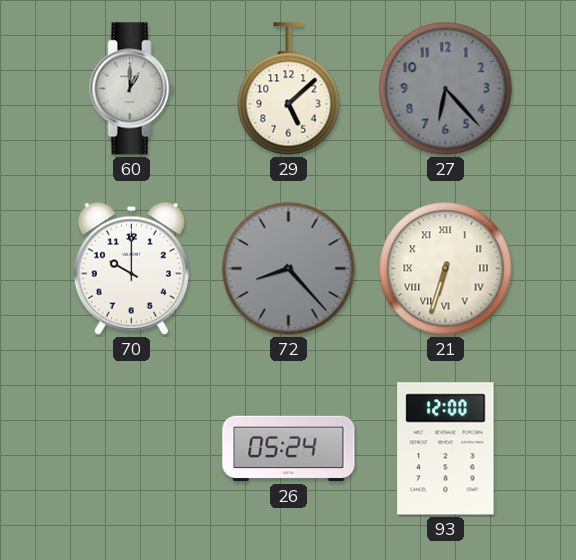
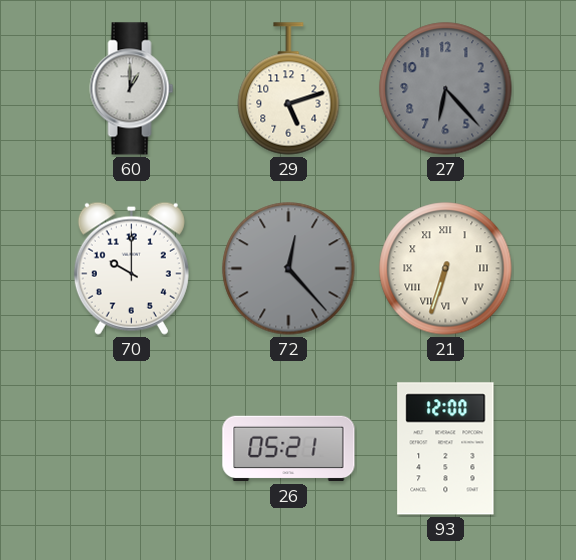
29: 5:08 -> 5:12
72: 8:23 -> 12:23
26: 05:24 -> 05:21
